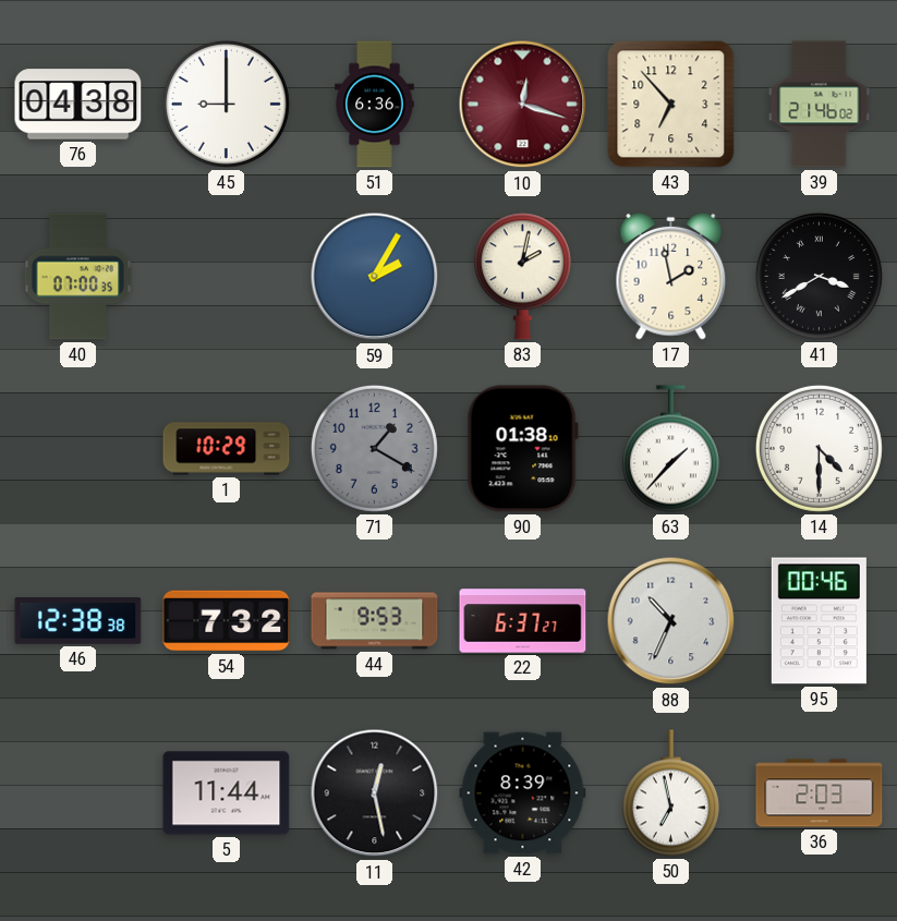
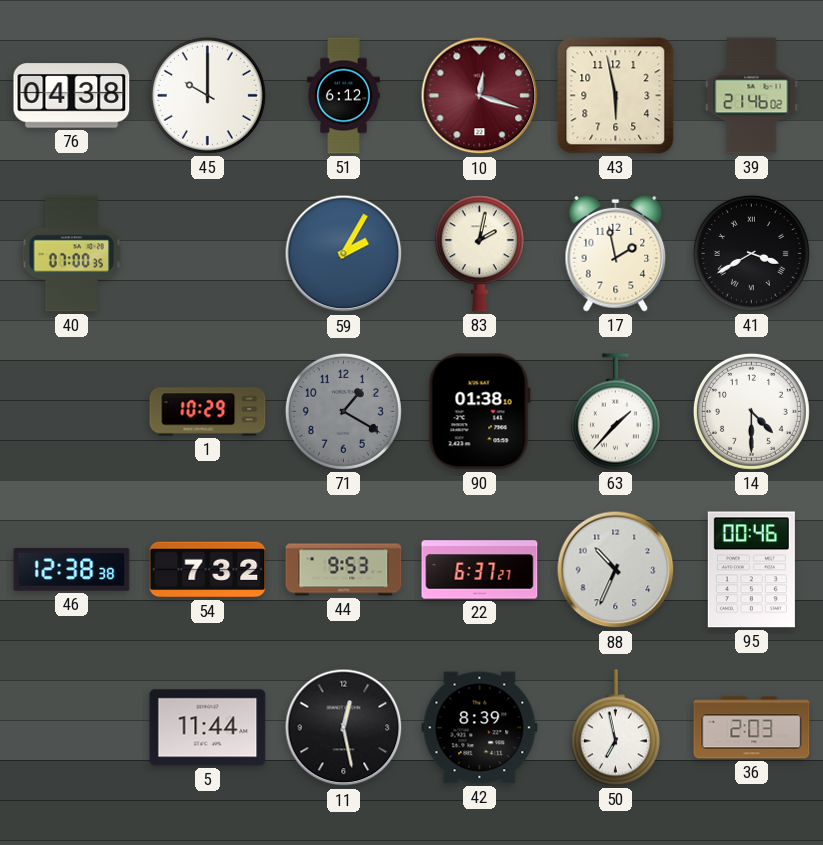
45: 9:00 -> 10:00
51: 6:36 -> 6:12
43: 6:53 -> 5:58
